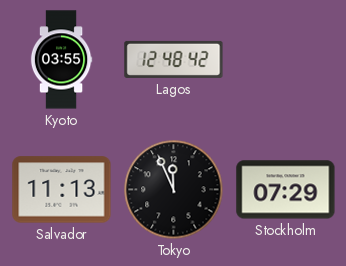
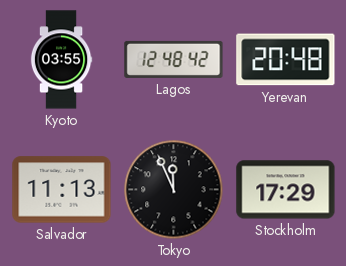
Yerevan: none -> 20:48
Stockholm: 07:29 -> 17:29
